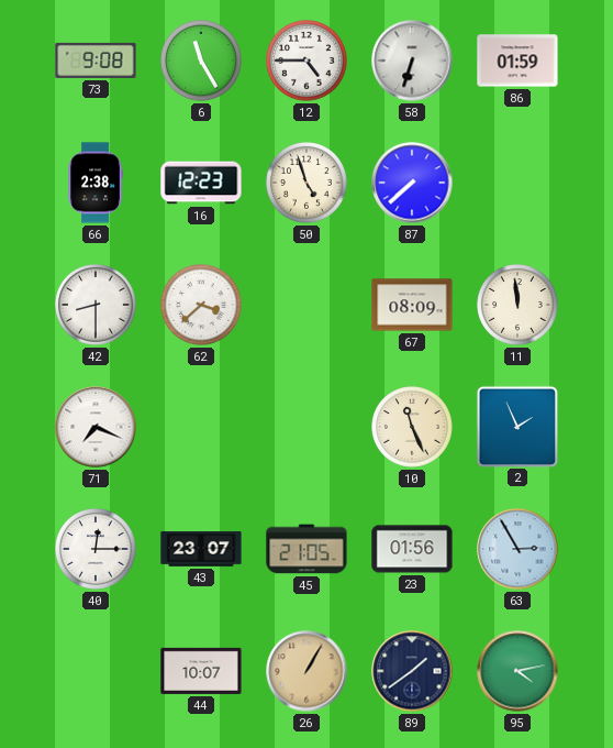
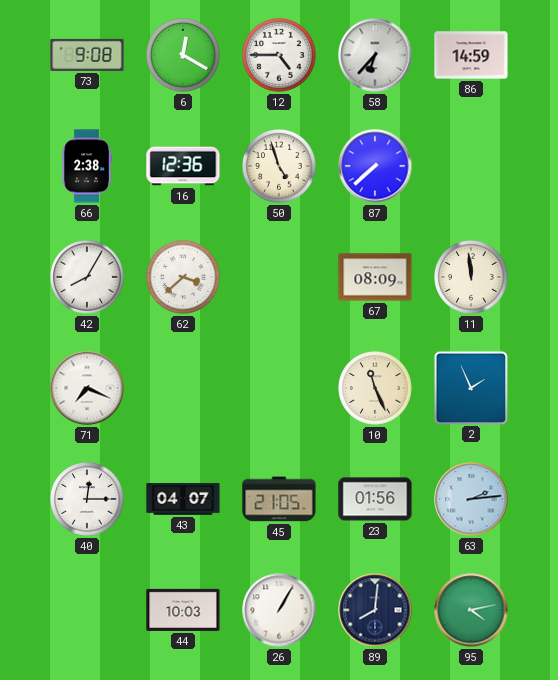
6: 11:25 -> 12:20
58: 6:33 -> 6:37
86: 01:59 -> 14:59
16: 12:23 -> 12:36
42: 8:30 -> 8:05
43: 23:07 -> 04:07
63: 2:55 -> 2:14
44: 10:07 -> 10:03
26 dial: champagne -> white
89: 1:39 -> 8:01
